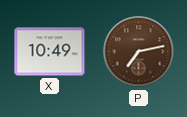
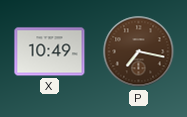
P: 7:13 -> 7:17
